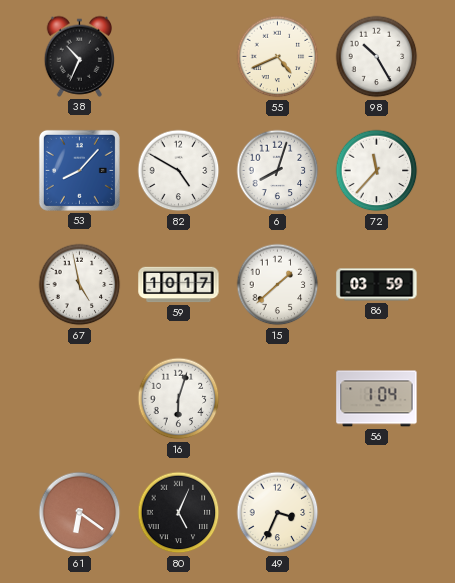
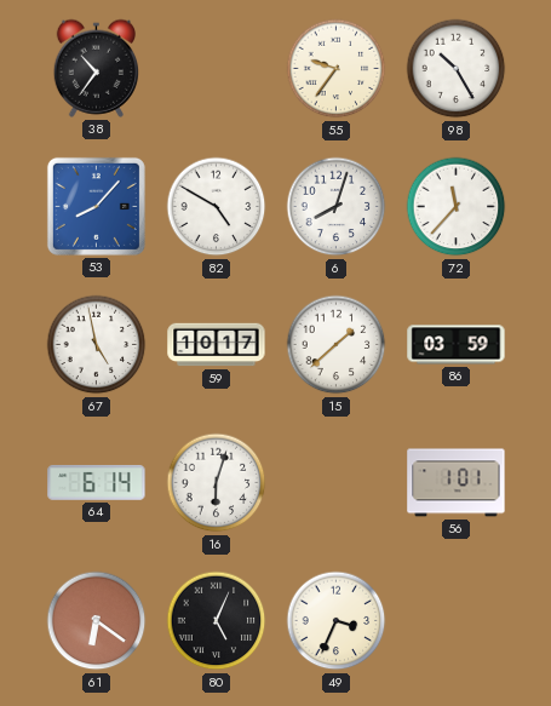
38: 10:34 -> 10:36
55: 4:41 -> 9:36
64: none -> 6:14
56: 1:04 -> 1:01
